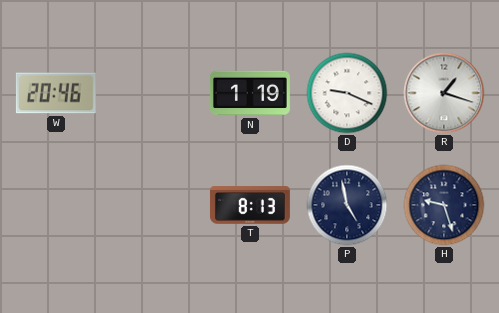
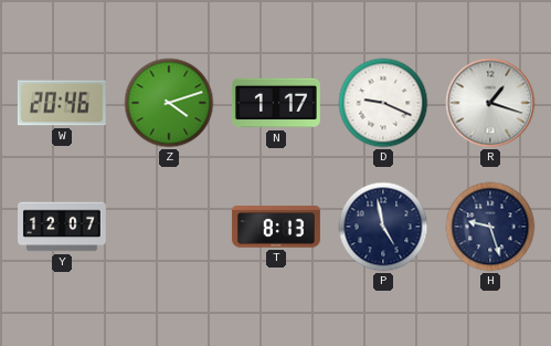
Z: none -> 4:12
N: 1:19 -> 1:17
Y: none -> 12:07
